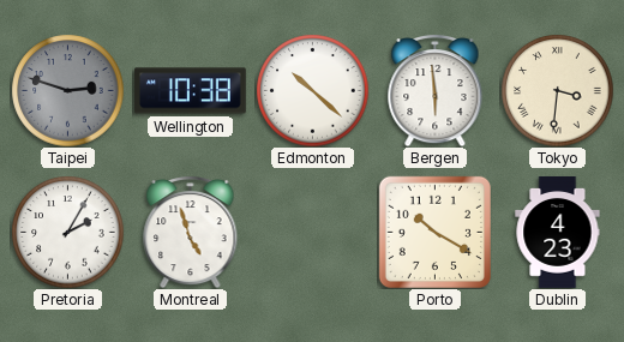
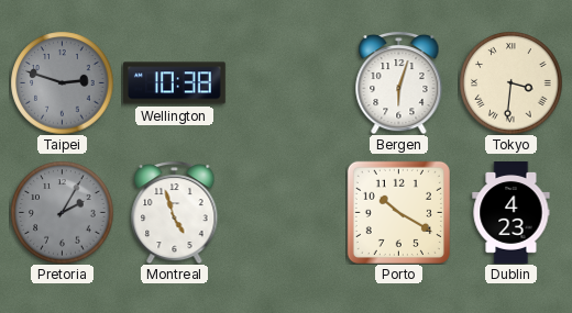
Edmonton: 10:22 -> none
Bergen: 5:59 -> 6:03
Pretoria dial: white -> grey
